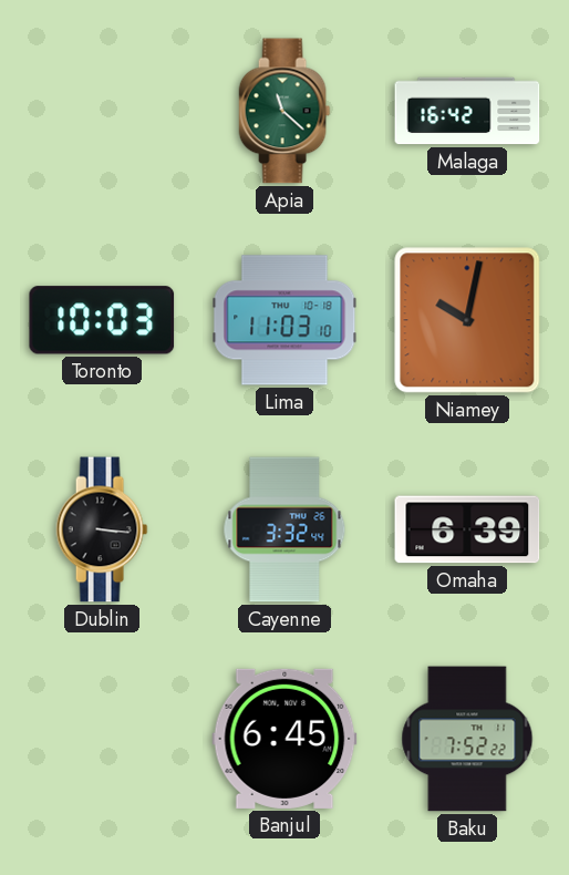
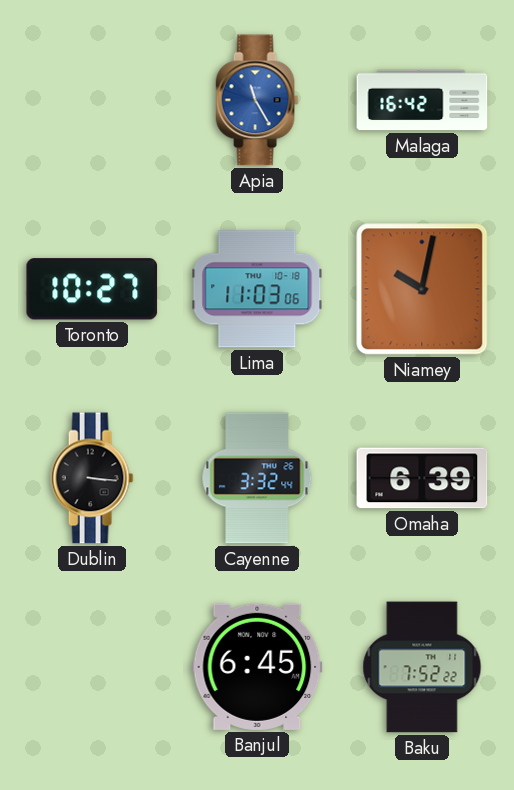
Apia: 11:22 -> 11:25
Apia dial: green -> blue
Toronto: 10:03 -> 10:27
Lima: 11:03:10 -> 11:03:06
